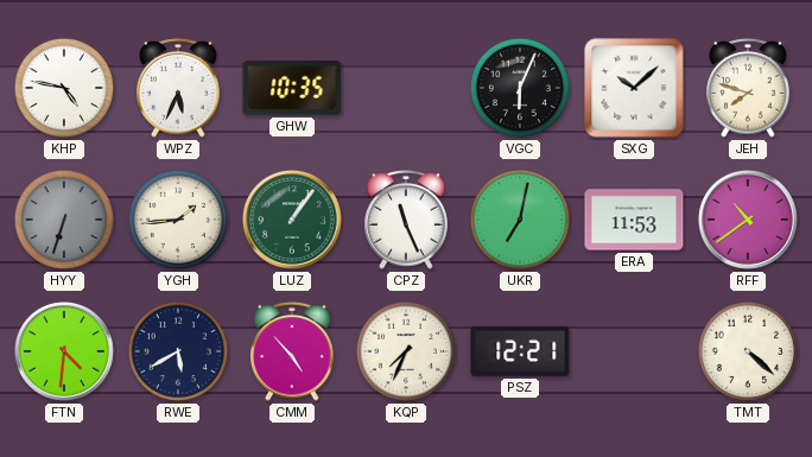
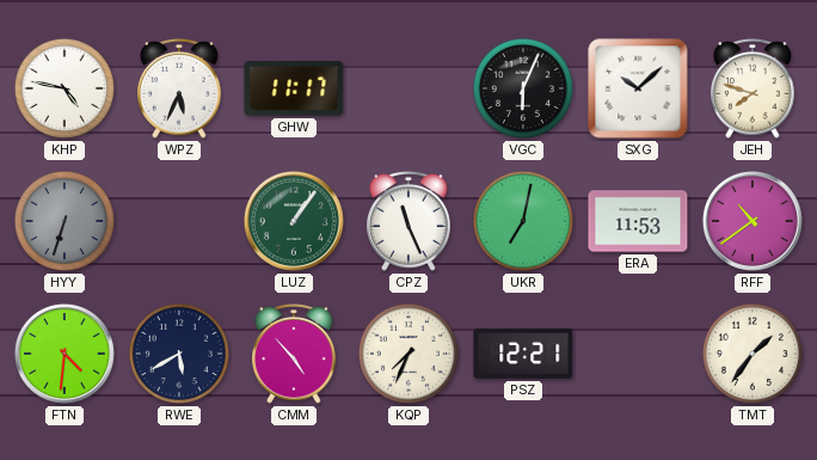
GHW: 10:35 -> 11:17
YGH: 1:44 -> none
TMT: 4:22 -> 1:36
